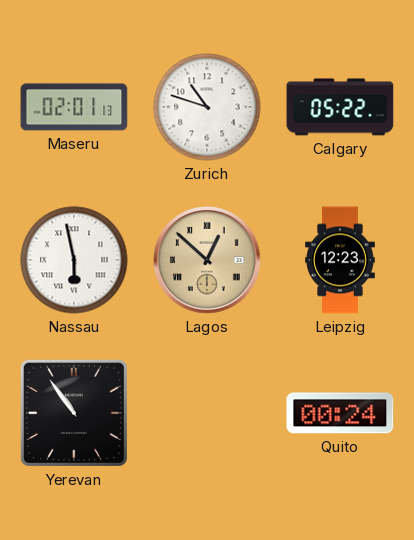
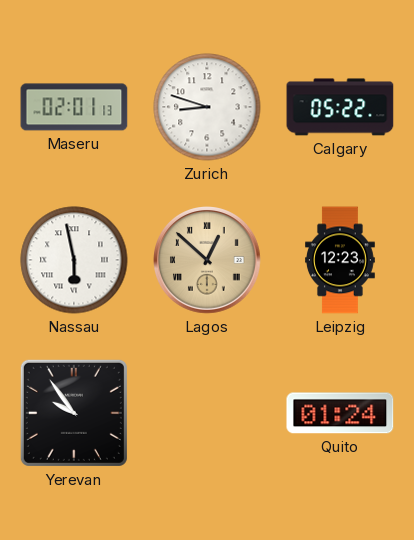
Zurich: 10:48 -> 8:48
Yerevan: 10:54 -> 9:54
Quito: 00:24 -> 01:24
